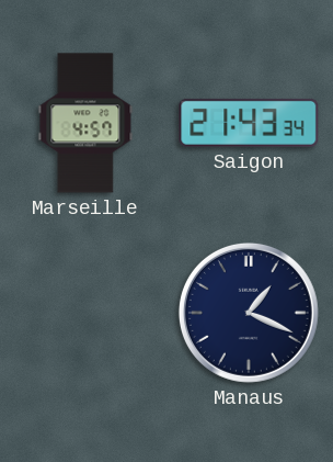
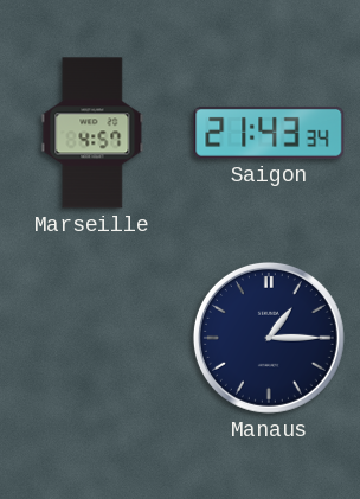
Manaus: 1:19 -> 1:15
